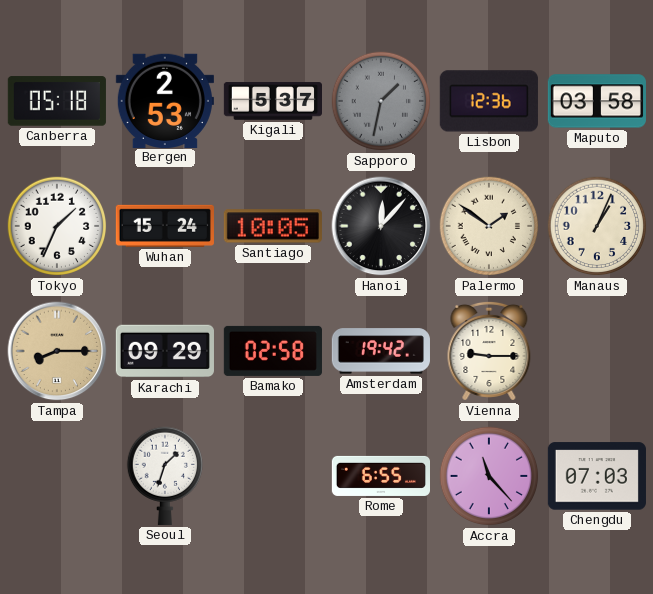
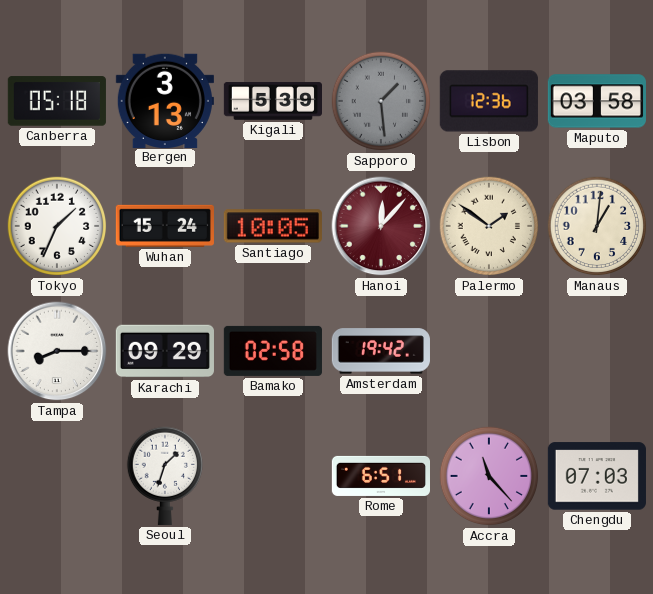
Bergen: 2:53 -> 3:13
Kigali: 5:37 -> 5:39
Sapporo: 1:32 -> 1:29
Hanoi dial: black -> burgundy
Manaus: 1:04 -> 1:01
Tampa dial: champagne -> white
Vienna: 9:15 -> none
Rome: 6:55 -> 6:51
